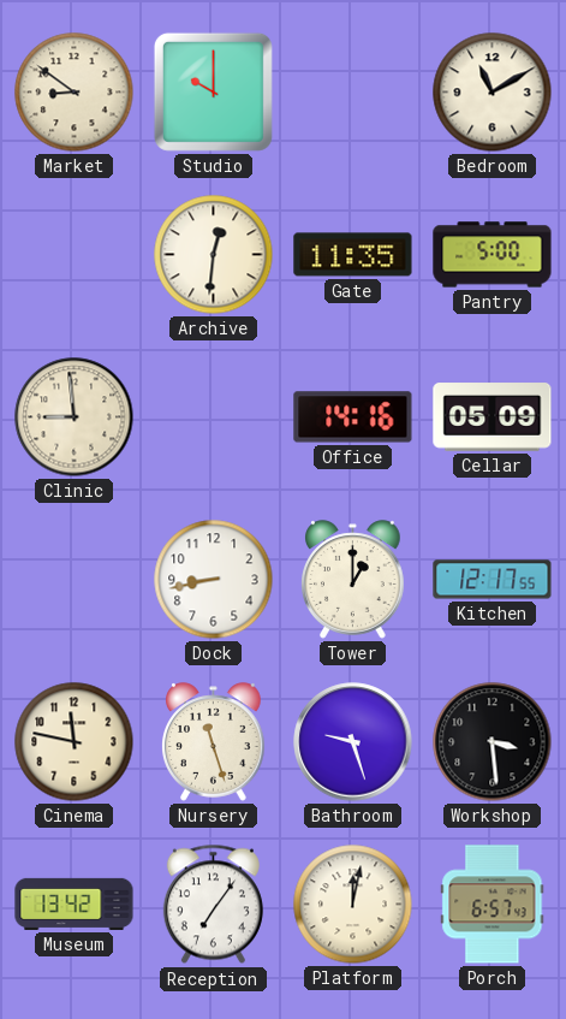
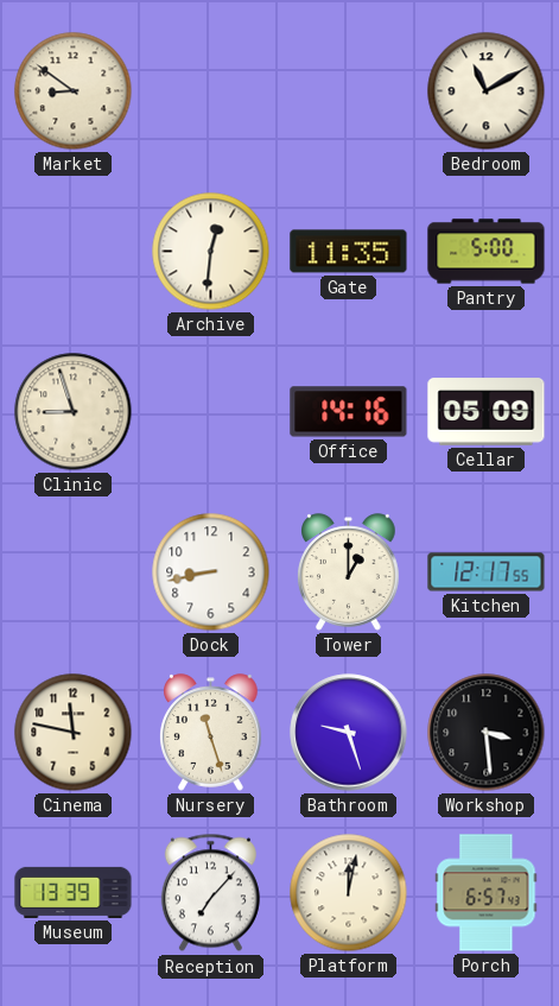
Studio: 10:00 -> none
Clinic: 8:59 -> 8:57
Museum: 13:42 -> 13:39
Reception: 7:06 -> 7:07
